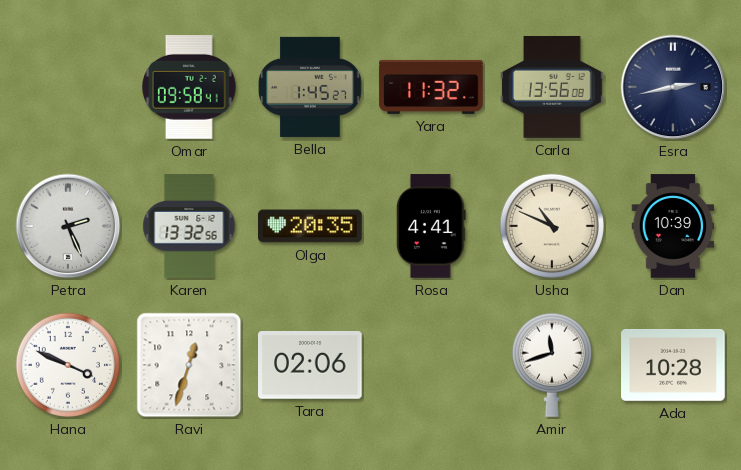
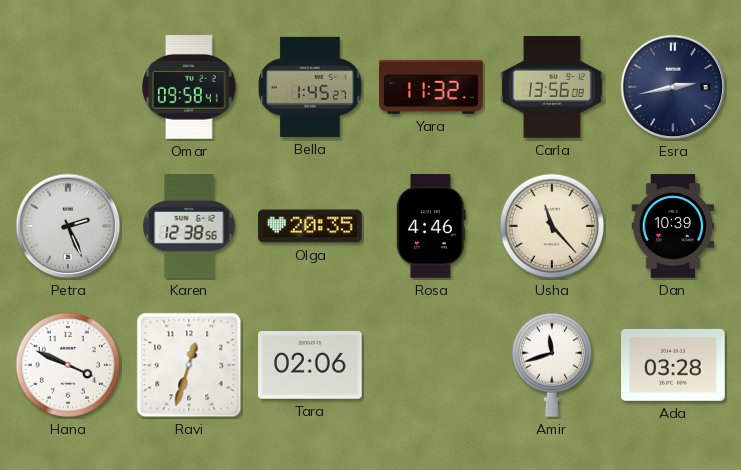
Karen: 13:32 -> 12:38
Rosa: 4:41 -> 4:46
Usha: 10:49 -> 11:23
Ada: 10:28 -> 03:28
